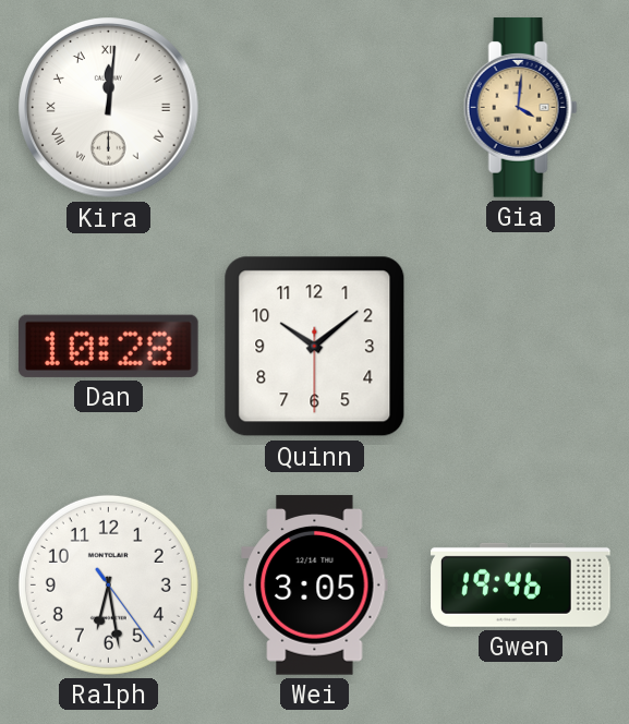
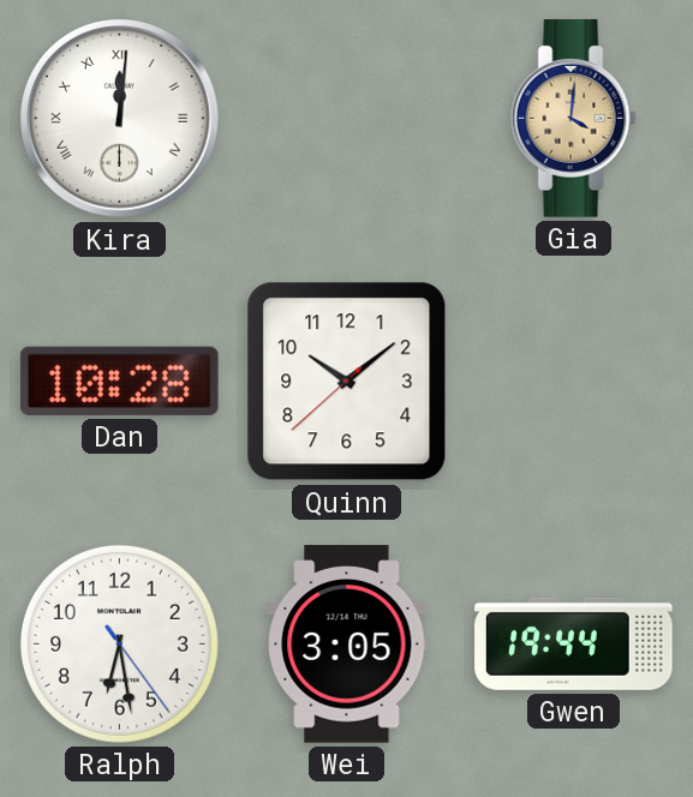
Quinn: 10:08:30 -> 10:08:38
Gwen: 19:46 -> 19:44
